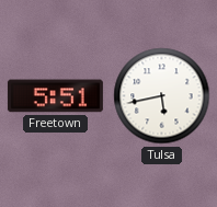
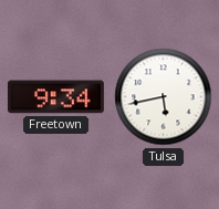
Freetown: 5:51 -> 9:34
